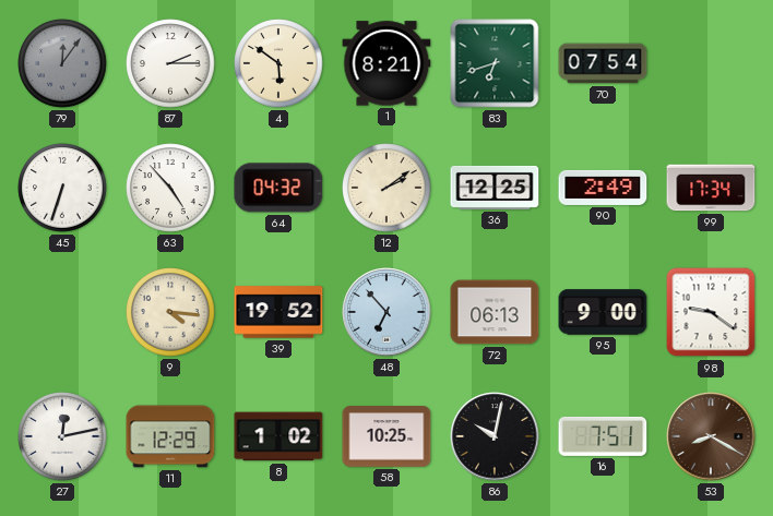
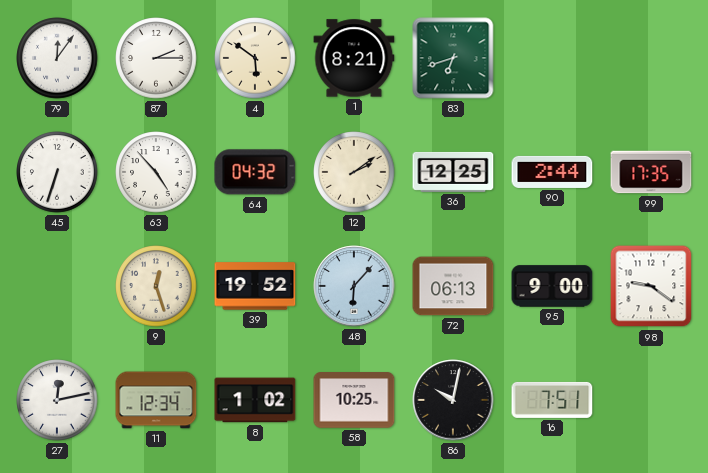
79 dial: grey -> white
70: 07:54 -> none
90: 2:49 -> 2:44
99: 17:34 -> 17:35
9: 4:16 -> 12:27
48: 6:53 -> 6:07
11: 12:29 -> 12:34
53: 8:20 -> none
